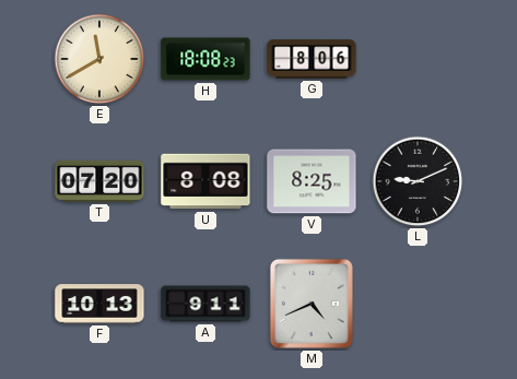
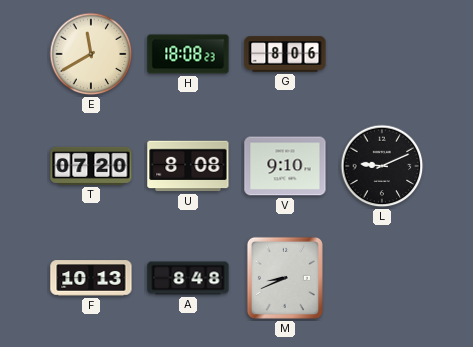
V: 8:25 -> 9:10
A: 9:11 -> 8:48
M: 4:41 -> 8:41
